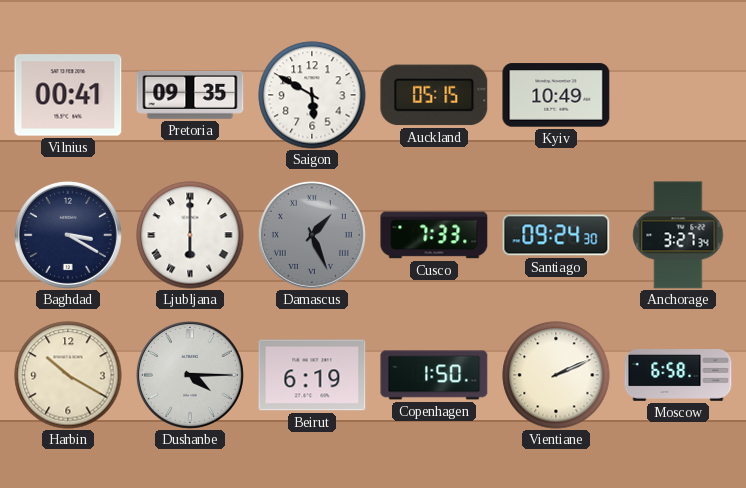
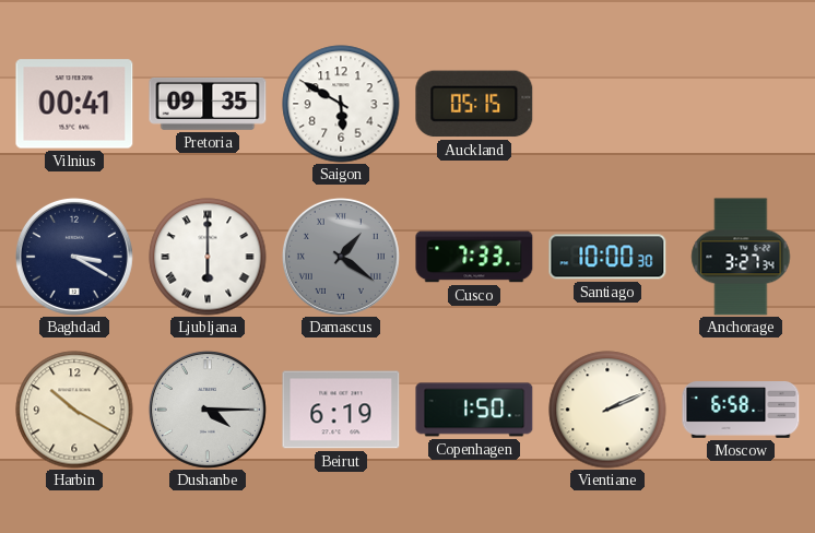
Kyiv: 10:49 -> none
Damascus: 1:26 -> 1:21
Santiago: 09:24 -> 10:00
